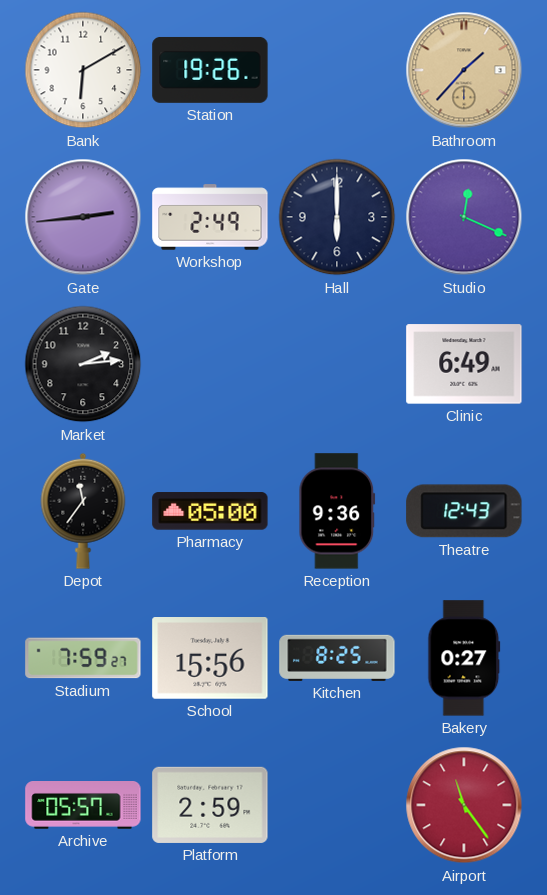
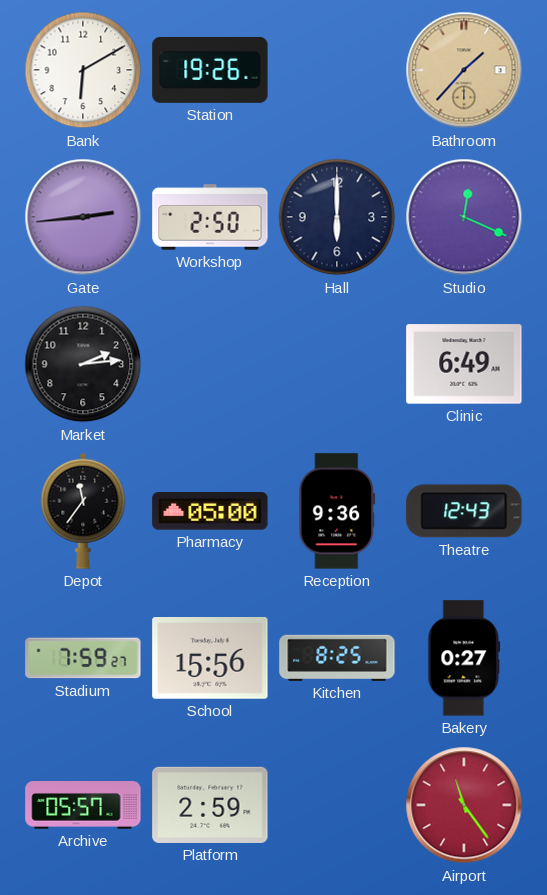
Workshop: 2:49 -> 2:50
